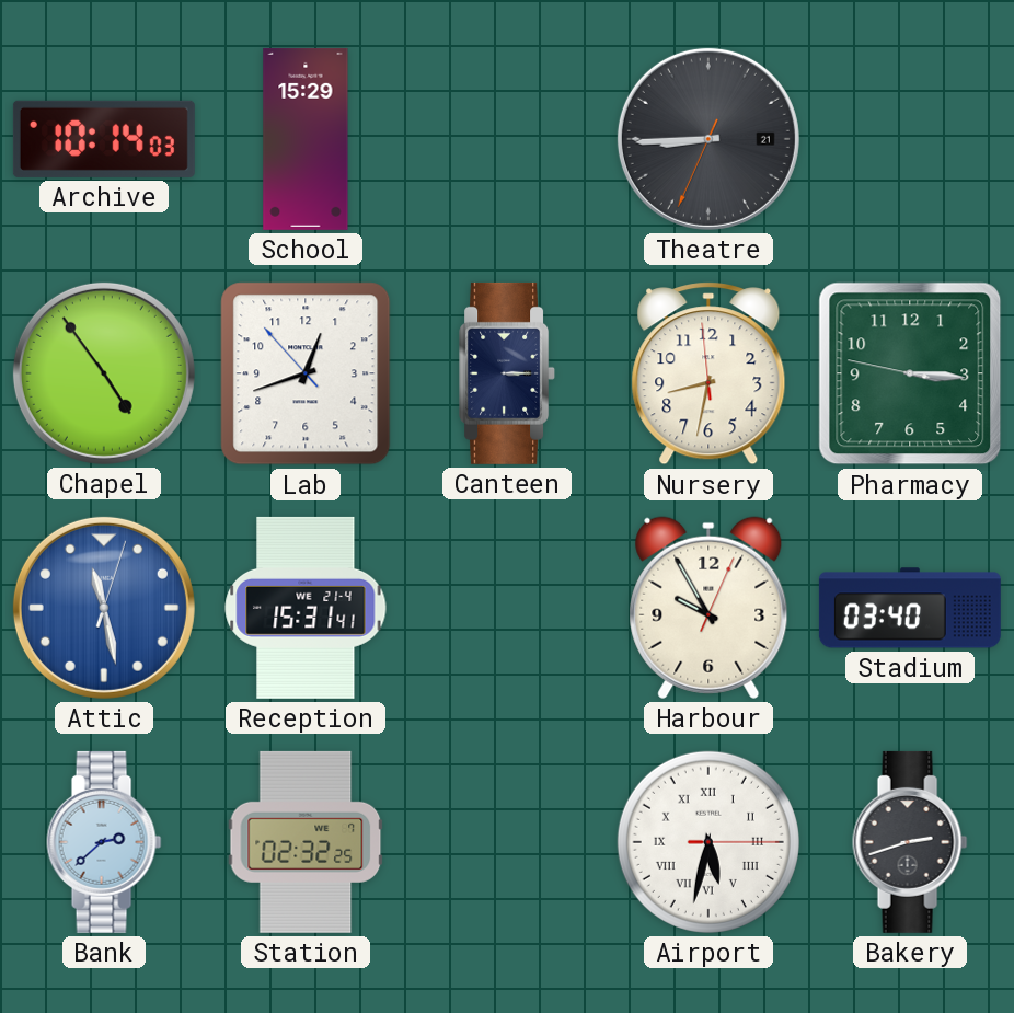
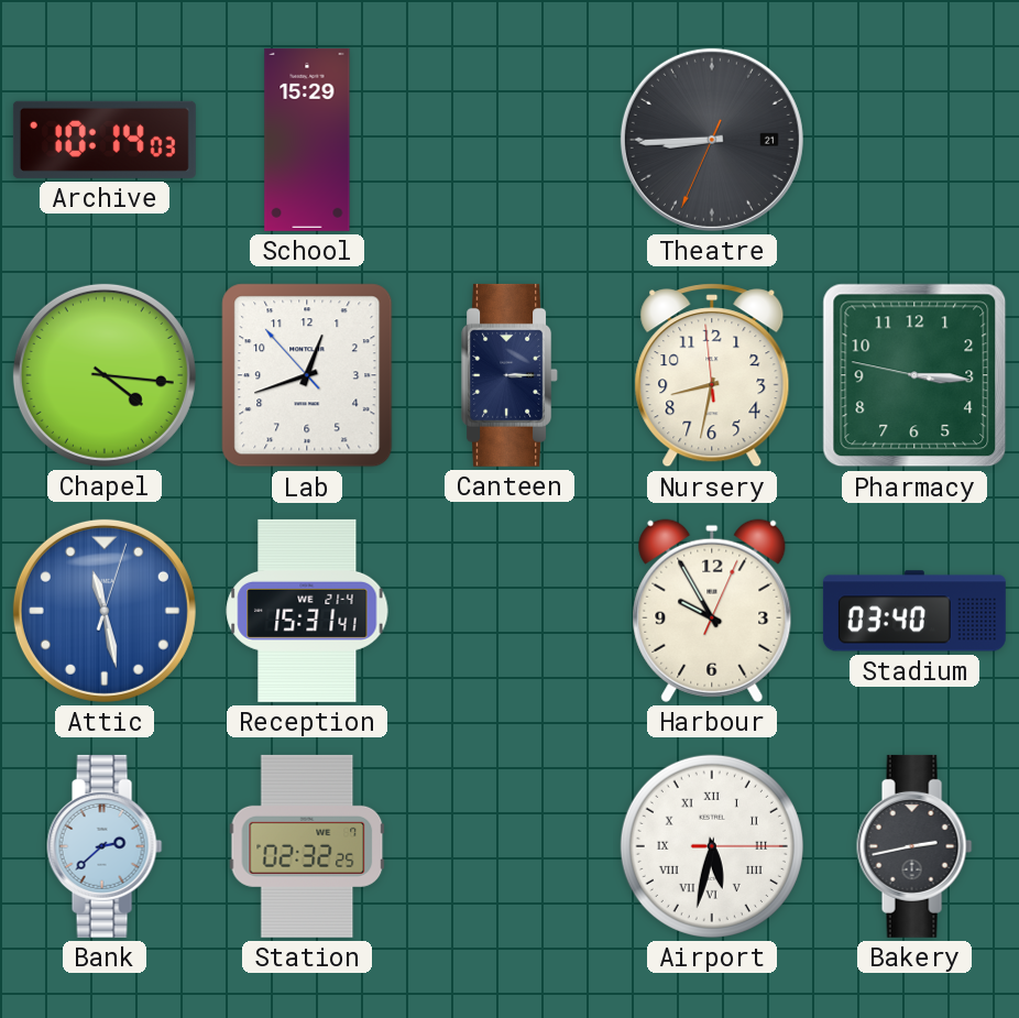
Chapel: 4:54 -> 4:16
Bakery: 2:42 -> 2:43
